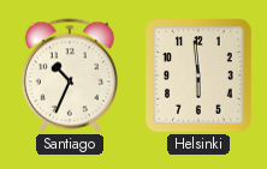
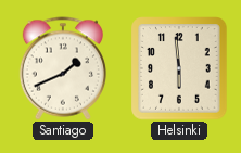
Santiago: 10:34 -> 1:41
